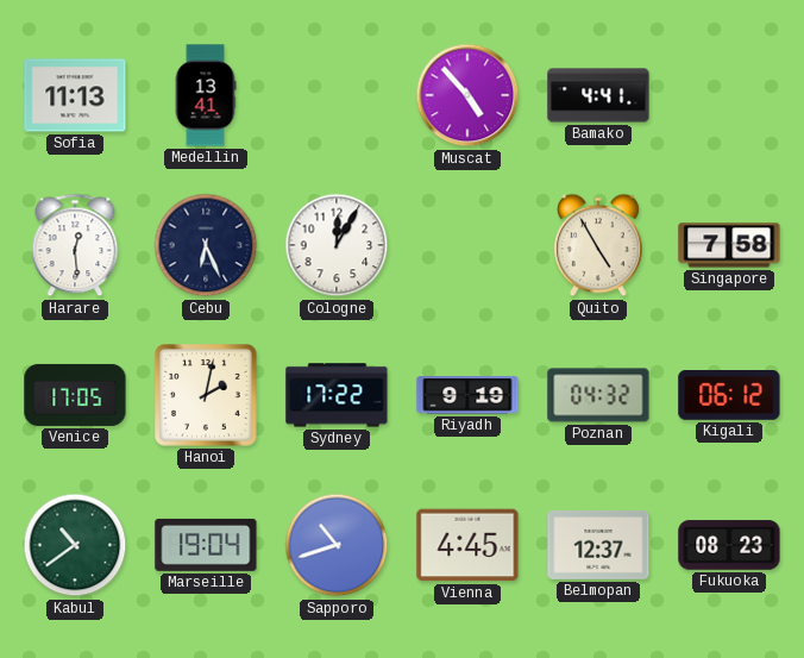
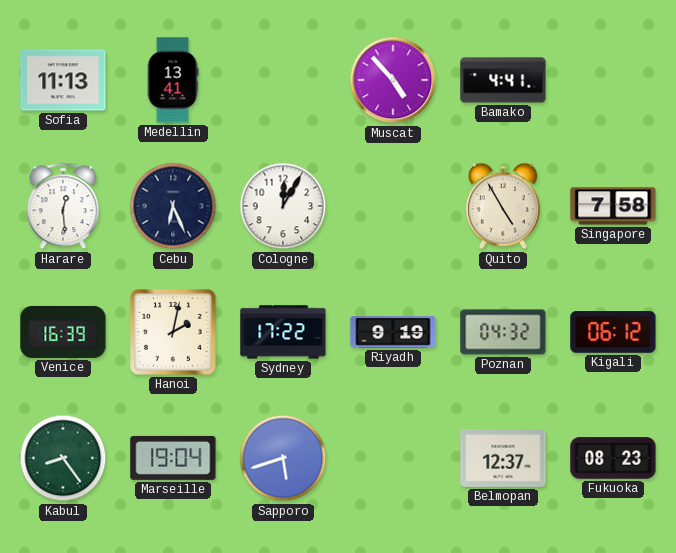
Venice: 17:05 -> 16:39
Kabul: 10:39 -> 8:24
Sapporo: 10:42 -> 5:42
Vienna: 4:45 -> none
